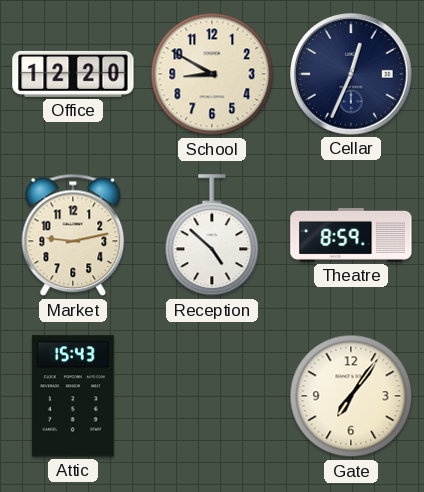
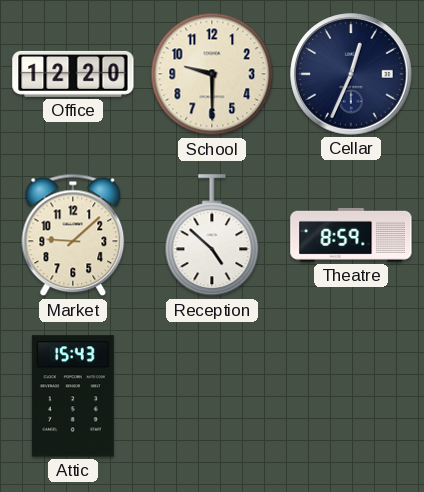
School: 8:50 -> 9:30
Market: 9:13 -> 9:08
Gate: 7:06 -> none
